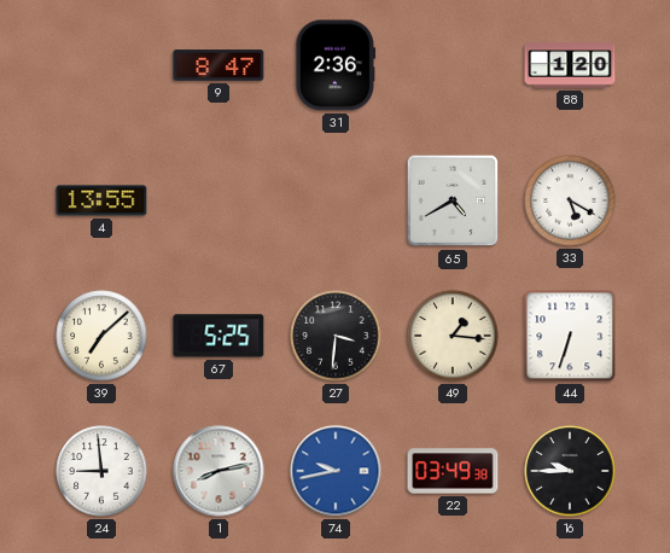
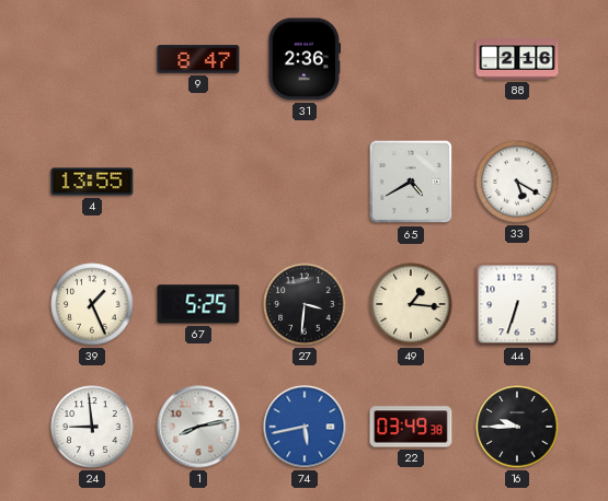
88: 1:20 -> 2:16
39: 7:08 -> 1:26
74: 9:43 -> 5:43
